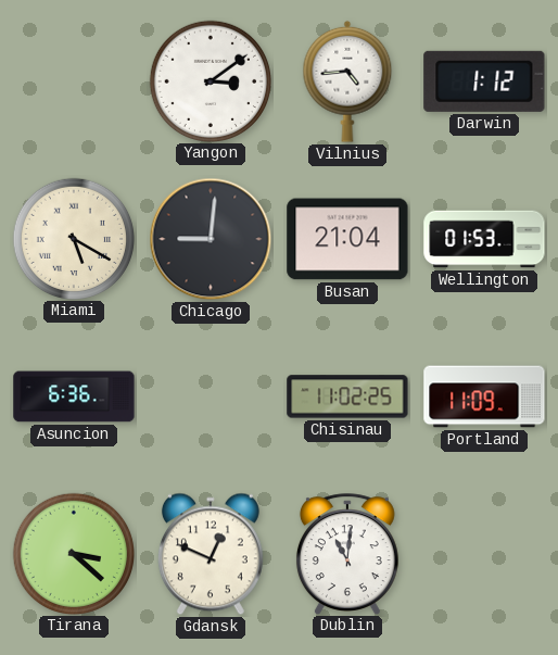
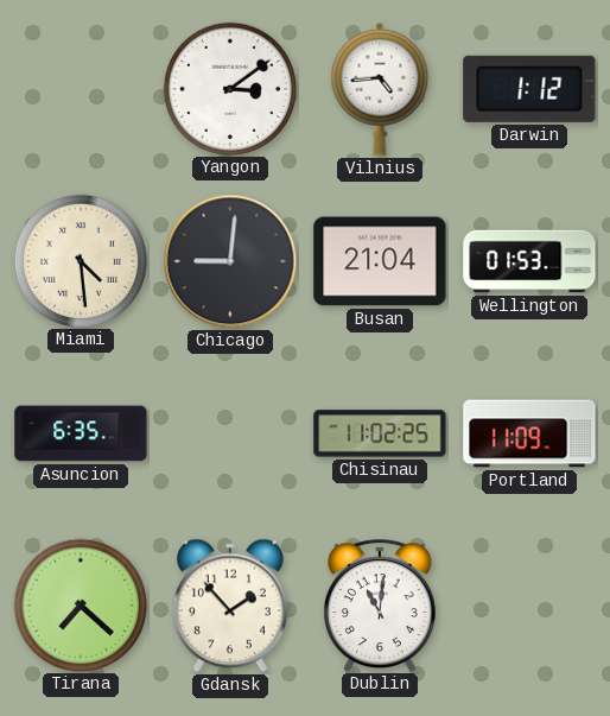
Miami: 5:20 -> 4:29
Asuncion: 6:36 -> 6:35
Tirana: 3:22 -> 7:22
Gdansk: 12:49 -> 1:53
